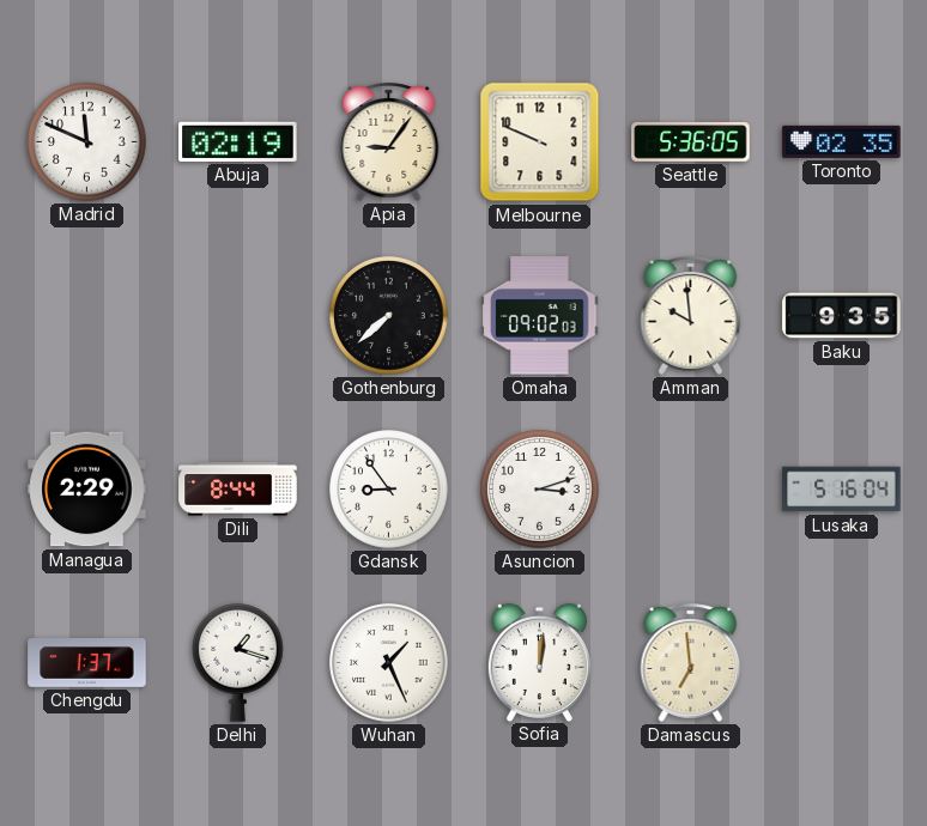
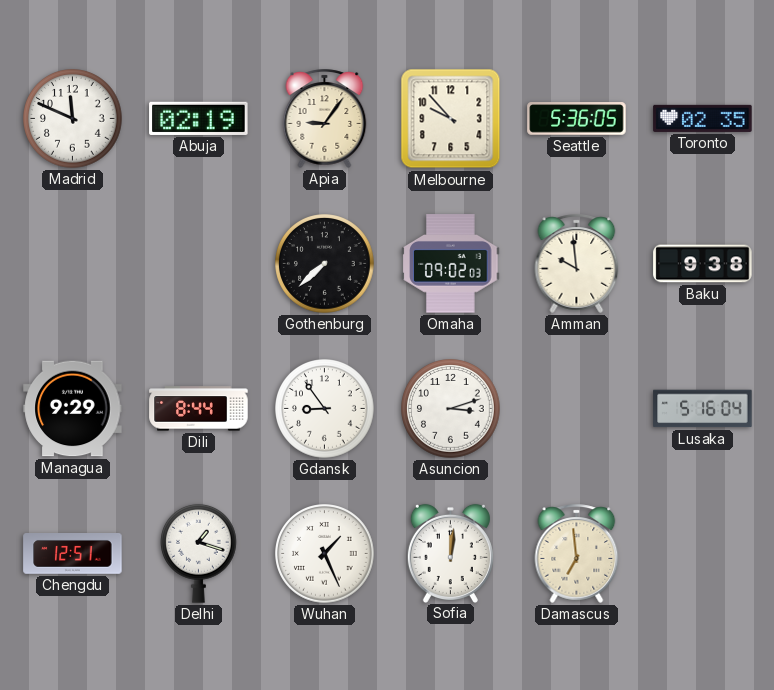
Melbourne: 9:49 -> 9:53
Baku: 9:35 -> 9:38
Managua: 2:29 -> 9:29
Chengdu: 1:37 -> 12:51
